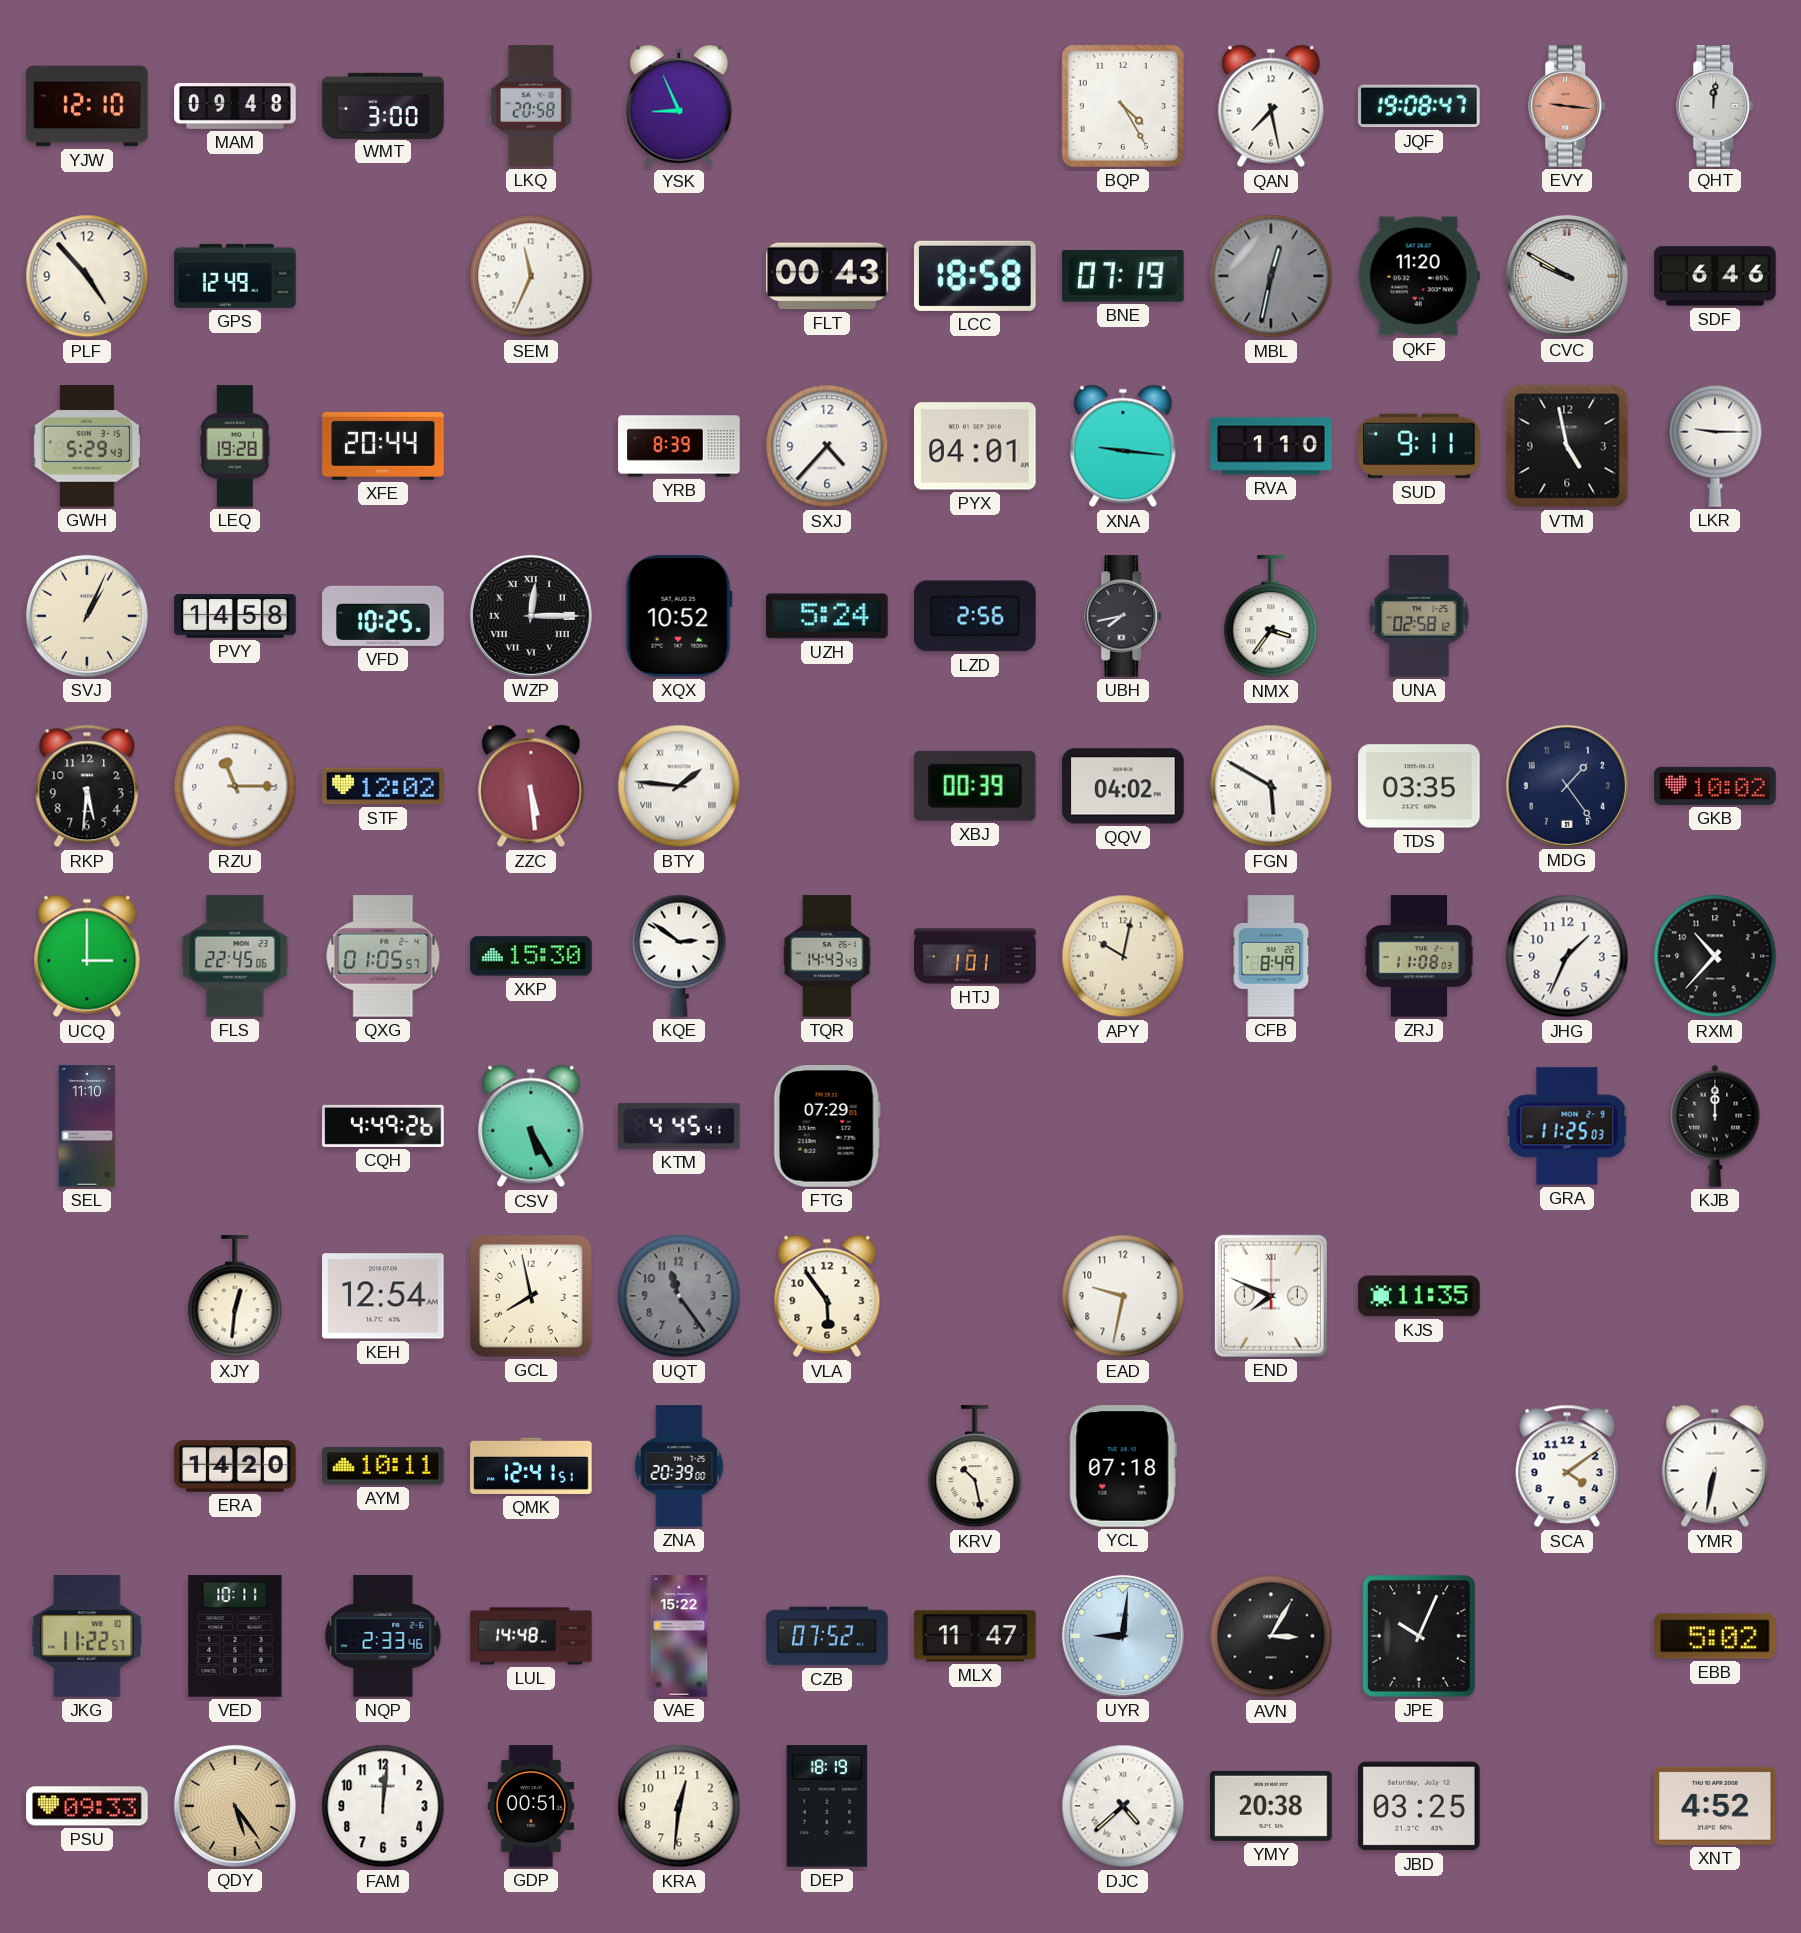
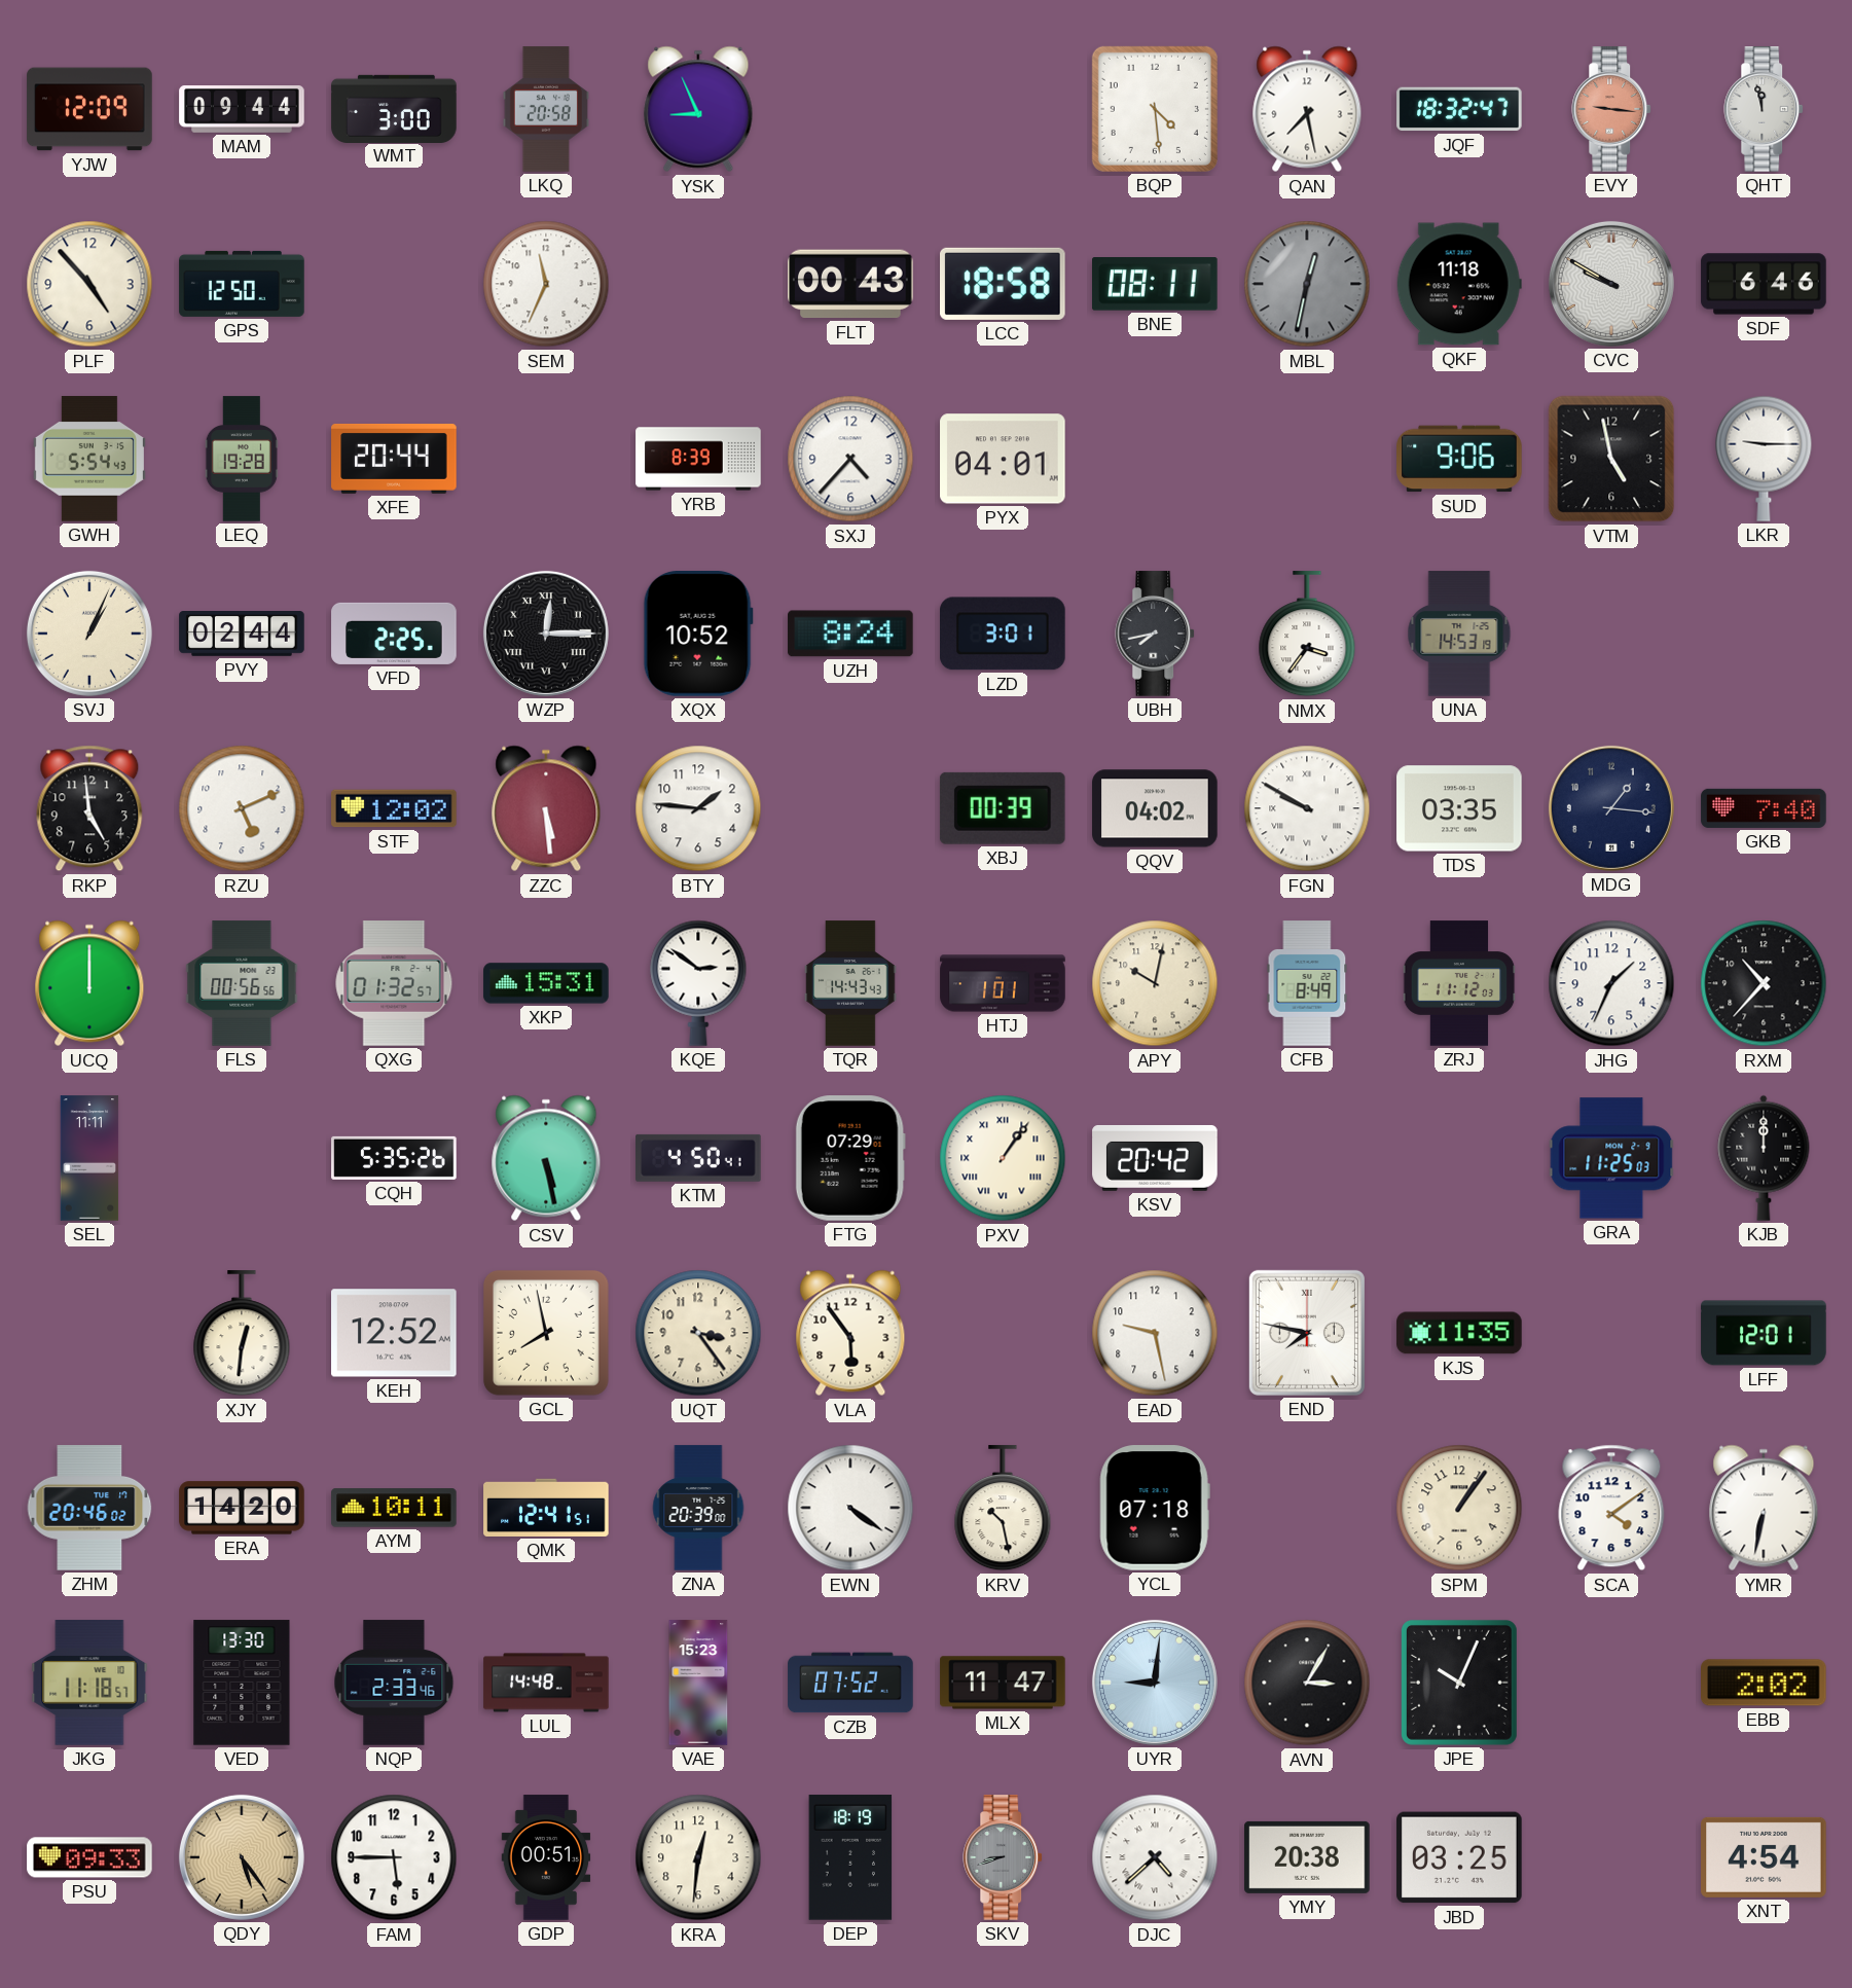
YJW: 12:10 -> 12:09
MAM: 09:48 -> 09:44
BQP: 4:25 -> 4:29
JQF: 19:08 -> 18:32
QHT: 12:01 -> 11:58
GPS: 12:49 -> 12:50
BNE: 07:19 -> 08:11
QKF: 11:20 -> 11:18
GWH: 5:29 -> 5:54
XNA: 9:16 -> none
RVA: 1:10 -> none
SUD: 9:11 -> 9:06
PVY: 14:58 -> 02:44
VFD: 10:25 -> 2:25
UZH: 5:24 -> 8:24
LZD: 2:56 -> 3:01
UNA: 02:58 -> 14:53
RKP: 5:31 -> 4:59
RZU: 11:15 -> 5:11
BTY numerals: Roman -> Arabic
FGN: 5:50 -> 9:50
MDG: 1:24 -> 1:16
GKB: 10:02 -> 7:40
UCQ: 3:00 -> 12:00
FLS: 22:45 -> 00:56
QXG: 01:05 -> 01:32
XKP: 15:30 -> 15:31
ZRJ: 11:08 -> 11:12
SEL: 11:10 -> 11:11
CQH: 4:49 -> 5:35
CSV: 5:25 -> 5:28
KTM: 4:45 -> 4:50
PXV: none -> 1:06
KSV: none -> 20:42
KEH: 12:54 -> 12:52
UQT: 11:24 -> 3:24
UQT dial: grey -> cream
EAD: 9:32 -> 9:28
END: 7:49 -> 7:47
LFF: none -> 12:01
ZHM: none -> 20:46
EWN: none -> 4:21
SPM: none -> 1:06
JKG: 11:22 -> 11:18
VED: 10:11 -> 13:30
VAE: 15:22 -> 15:23
EBB: 5:02 -> 2:02
FAM: 12:01 -> 5:45
SKV: none -> 8:42
XNT: 4:52 -> 4:54
